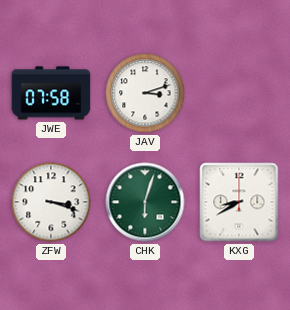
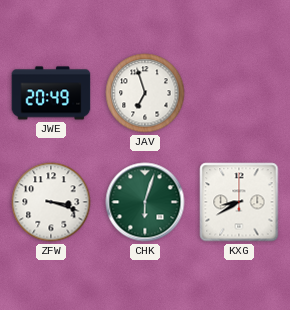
JWE: 07:58 -> 20:49
JAV: 3:12 -> 6:57
